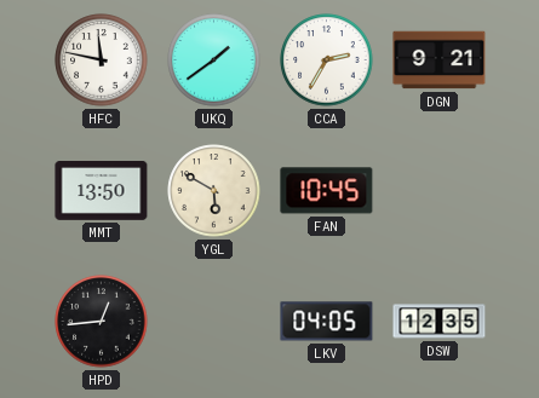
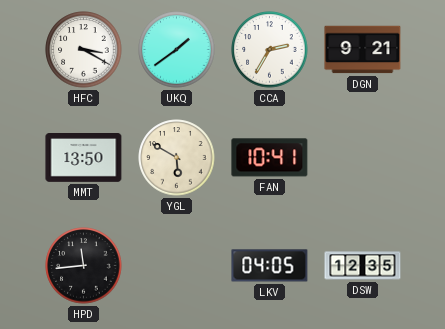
HFC: 11:47 -> 3:20
FAN: 10:45 -> 10:41
HPD: 12:44 -> 11:44
